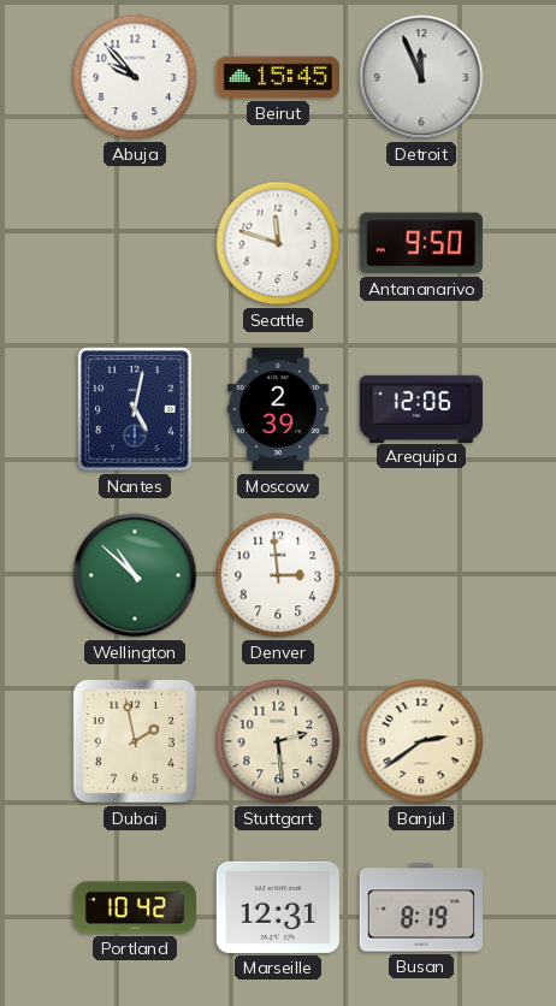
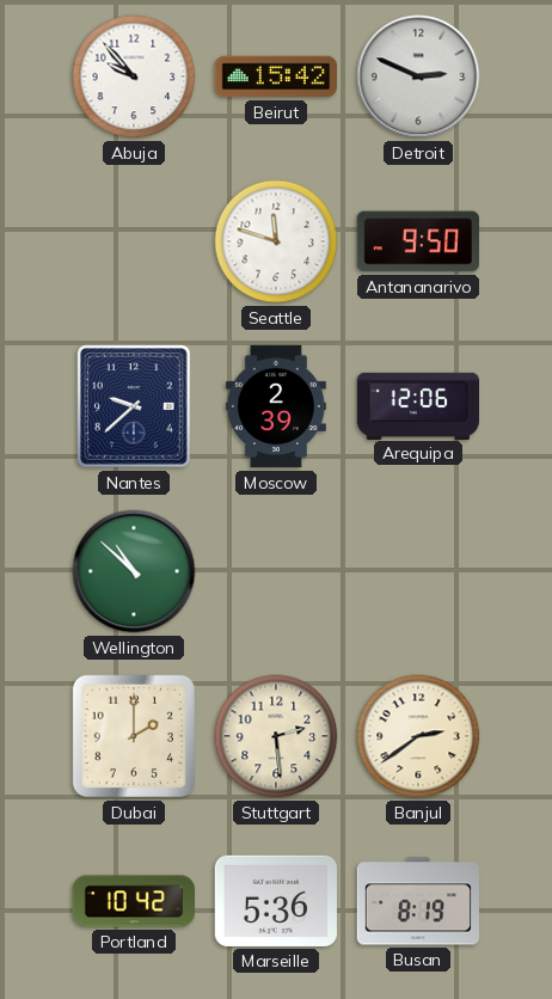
Beirut: 15:45 -> 15:42
Detroit: 11:56 -> 2:49
Nantes: 5:02 -> 9:38
Denver: 2:59 -> none
Dubai: 1:58 -> 2:00
Marseille: 12:31 -> 5:36
